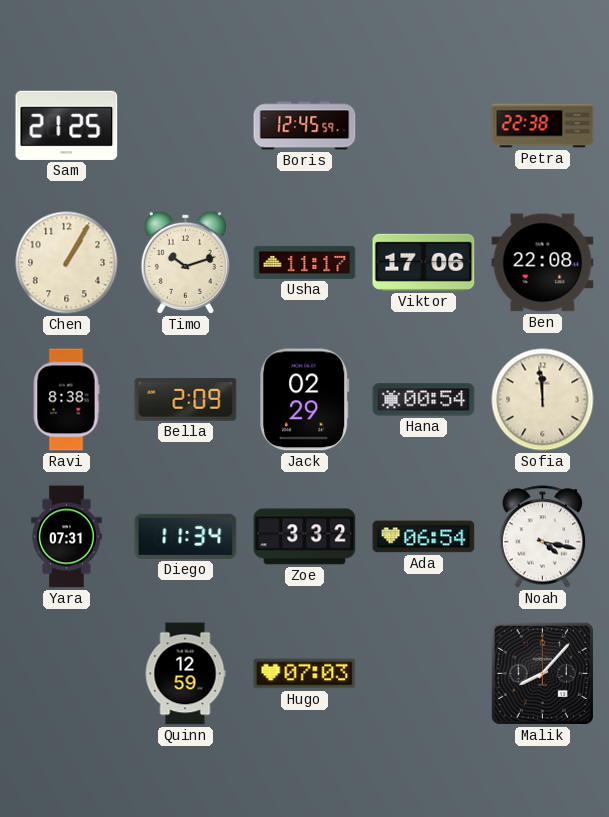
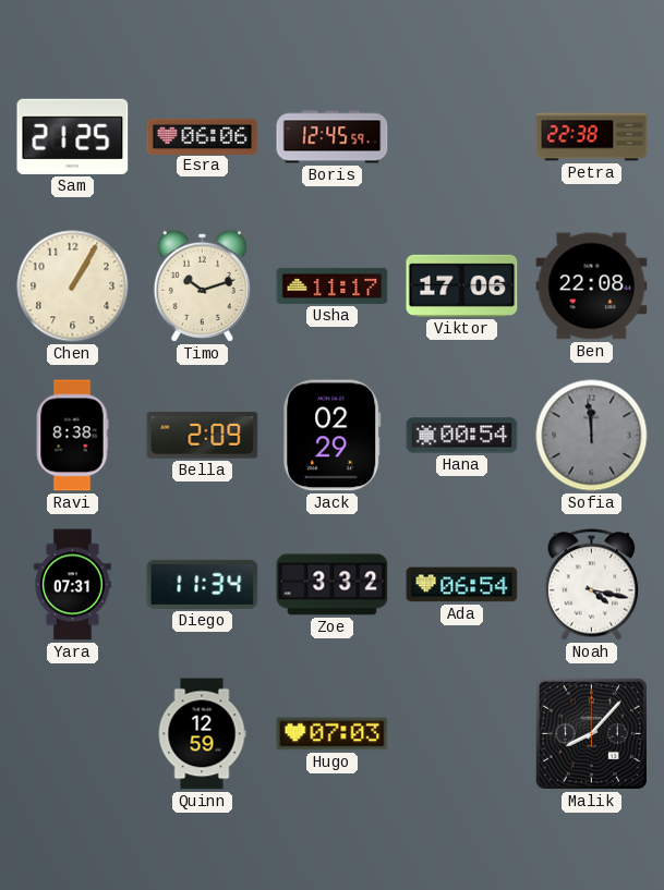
Esra: none -> 06:06
Sofia dial: cream -> grey
